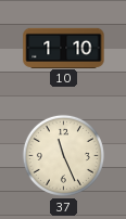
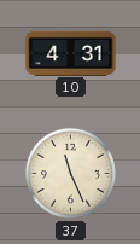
10: 1:10 -> 4:31
